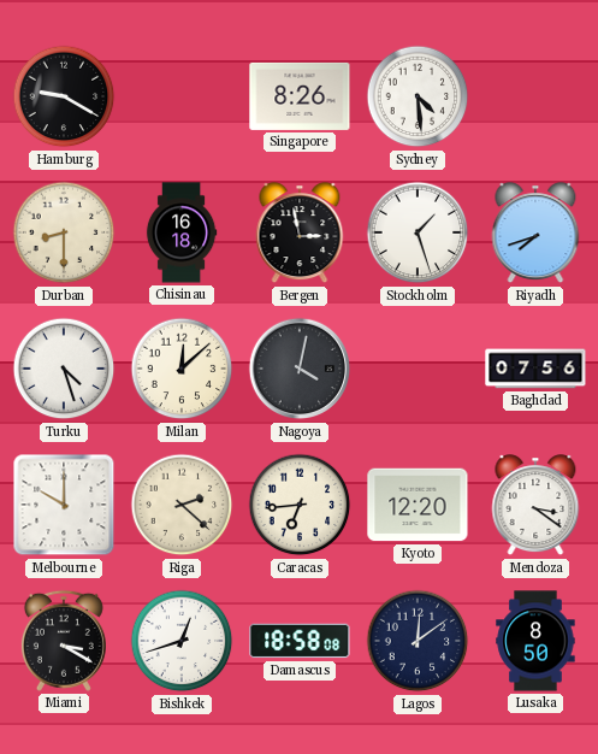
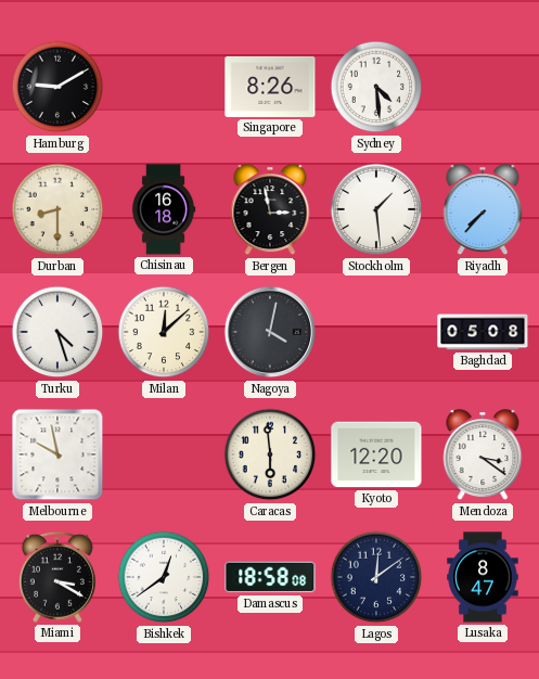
Hamburg: 9:20 -> 9:10
Stockholm: 1:27 -> 1:29
Riyadh: 7:42 -> 7:37
Baghdad: 07:56 -> 05:08
Melbourne: 10:00 -> 9:58
Riga: 2:22 -> none
Caracas: 6:44 -> 5:59
Bishkek: 12:42 -> 12:39
Lusaka: 8:50 -> 8:47
